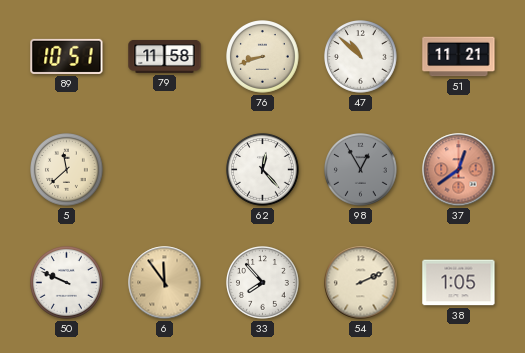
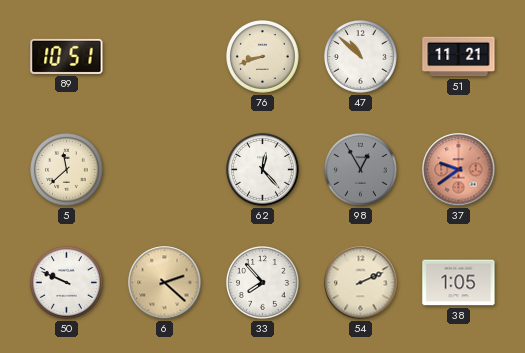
79: 11:58 -> none
37: 12:39 -> 9:39
6: 11:54 -> 2:22
